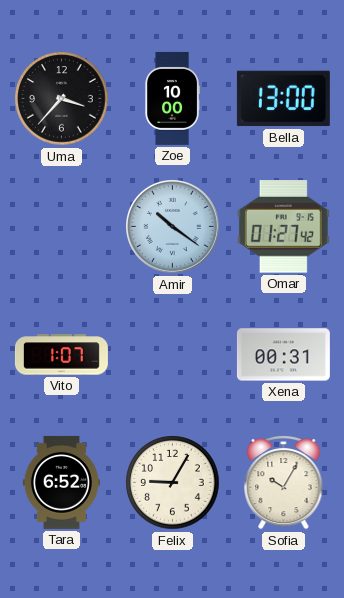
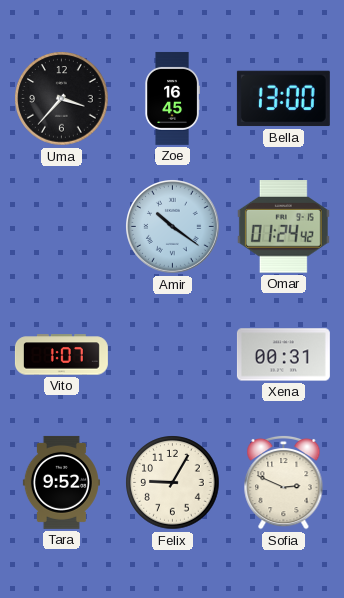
Zoe: 10:00 -> 16:45
Omar: 01:27 -> 01:24
Tara: 6:52 -> 9:52
Sofia: 10:05 -> 2:49
